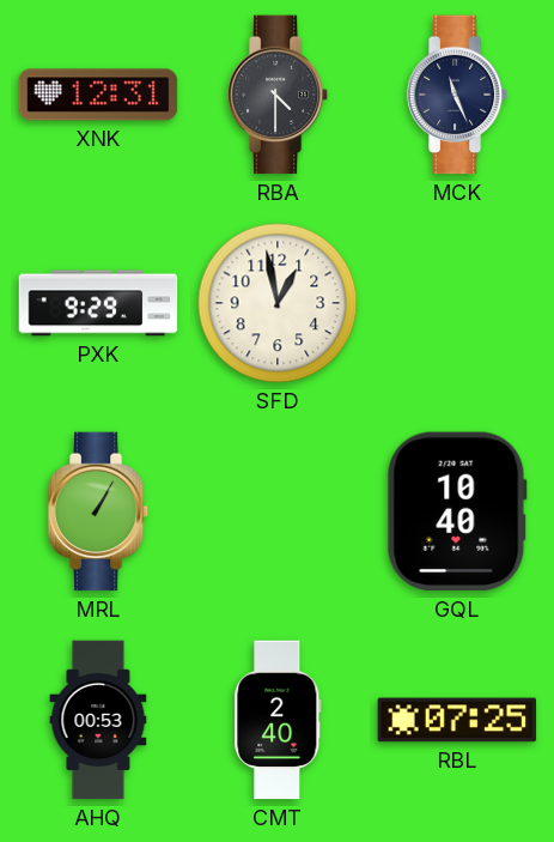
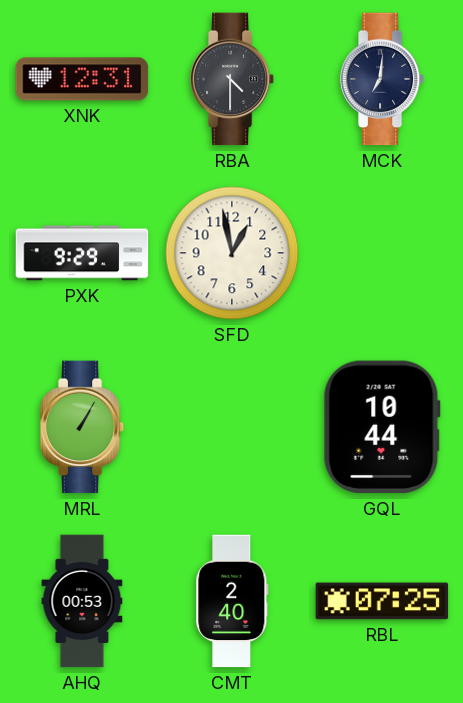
MCK: 11:26 -> 7:01
GQL: 10:40 -> 10:44
